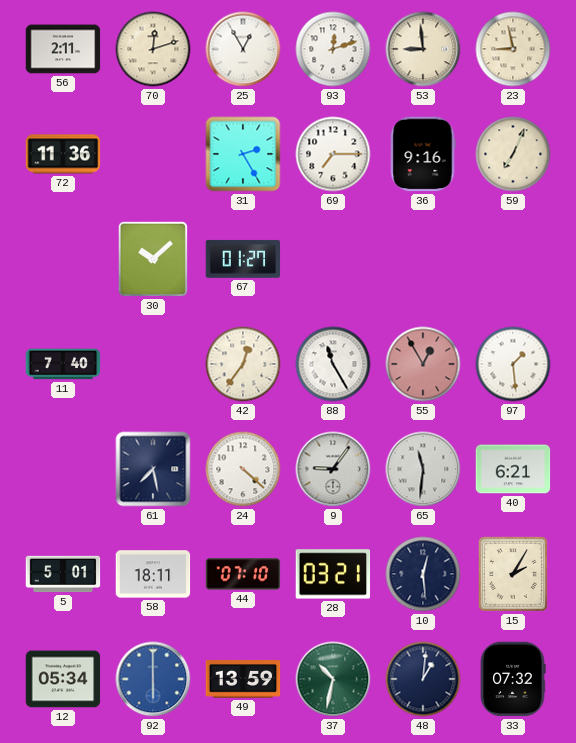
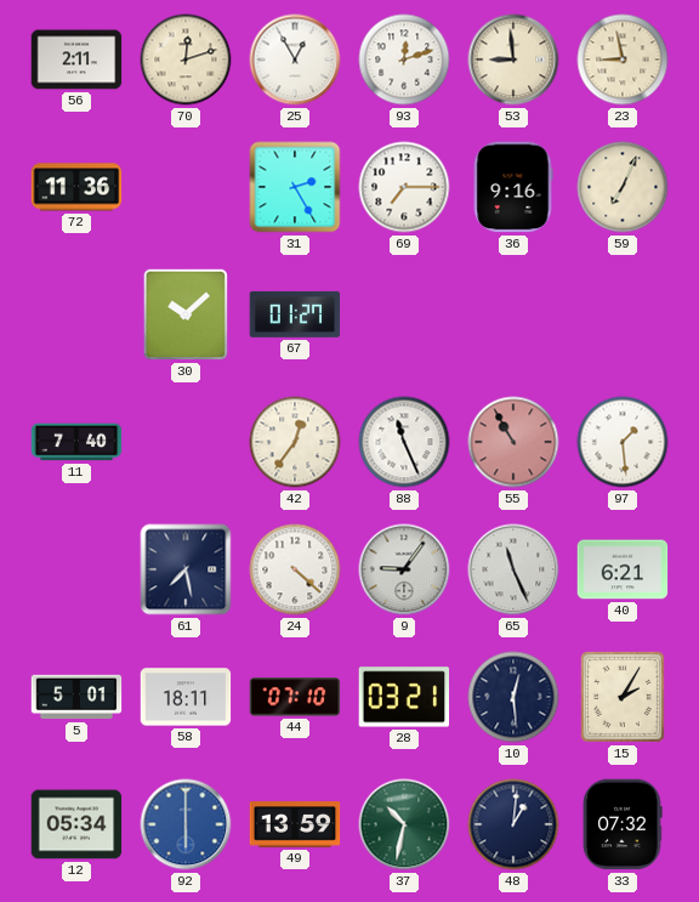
88: 11:25 -> 11:26
55: 12:55 -> 10:55
65: 11:31 -> 11:26
